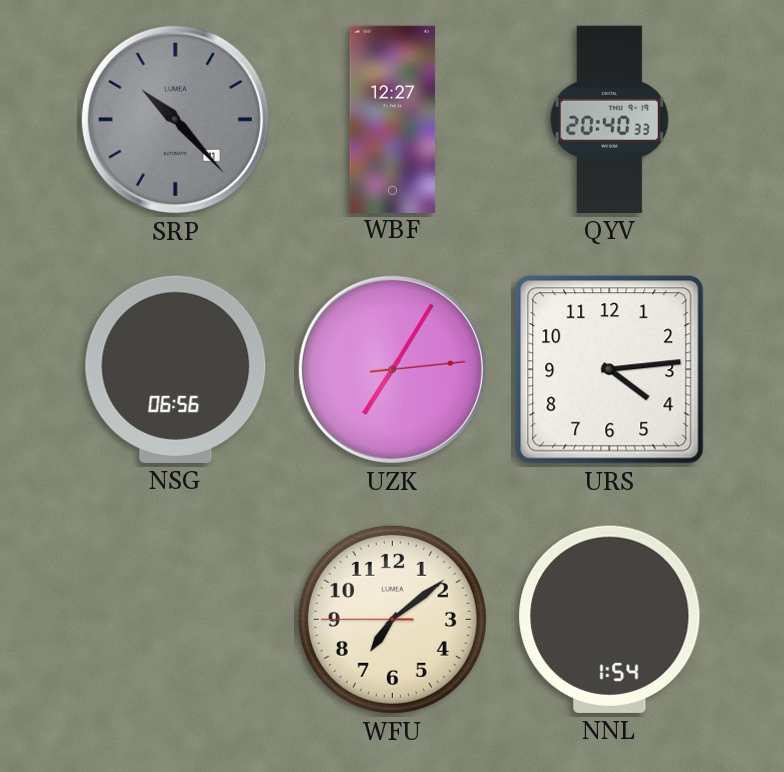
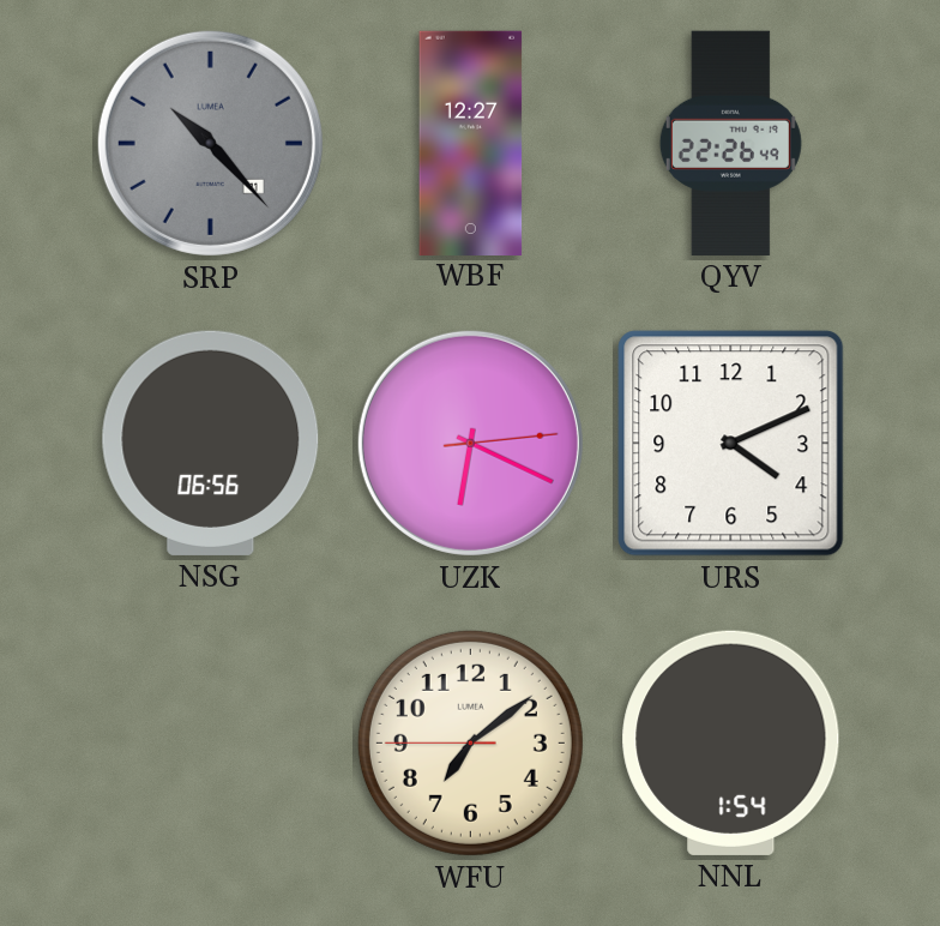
QYV: 20:40 -> 22:26
UZK: 7:05 -> 6:19
URS: 4:14 -> 4:11
